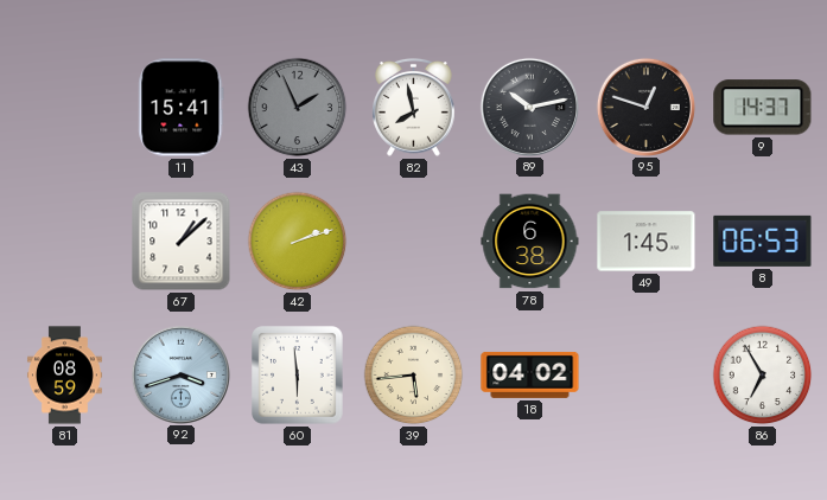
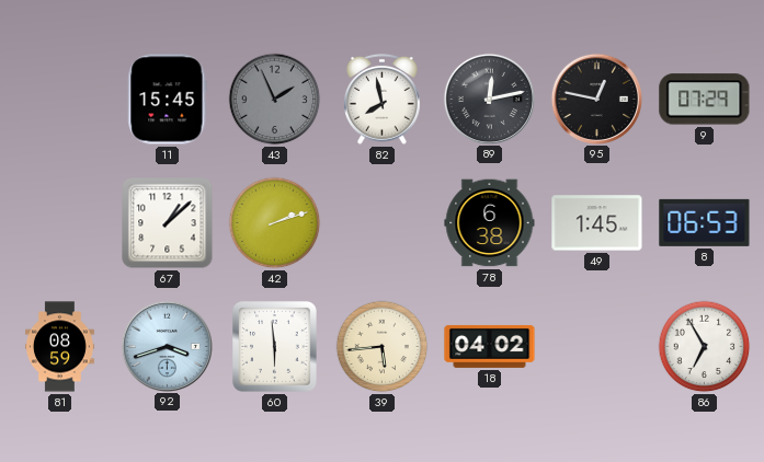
11: 15:41 -> 15:45
89: 10:13 -> 12:13
95: 12:48 -> 12:47
9: 14:37 -> 07:29
